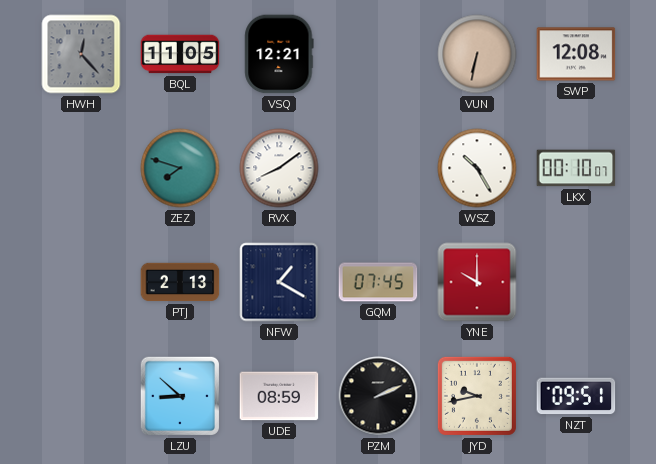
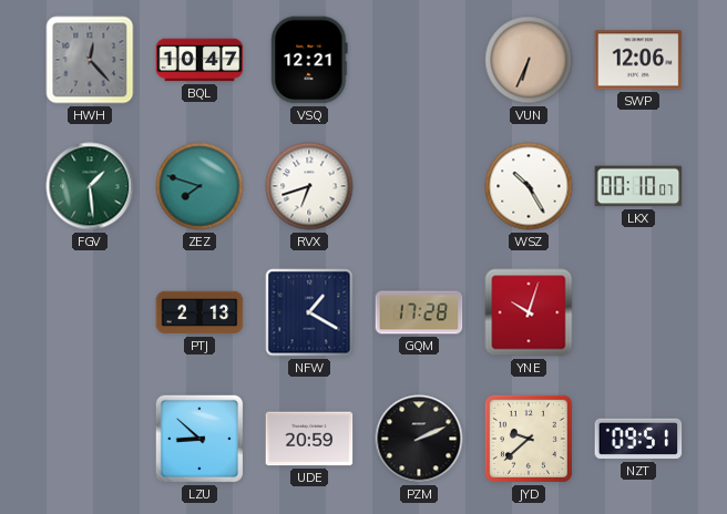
BQL: 11:05 -> 10:47
VUN: 6:32 -> 6:34
SWP: 12:08 -> 12:06
FGV: none -> 1:29
RVX: 8:09 -> 6:42
GQM: 07:45 -> 17:28
YNE: 10:00 -> 10:03
UDE: 08:59 -> 20:59
JYD: 9:43 -> 9:38
